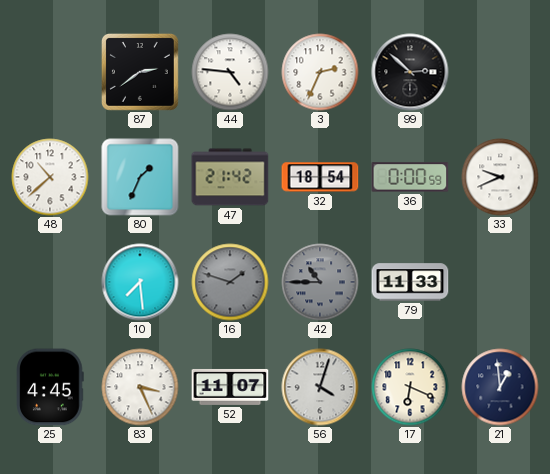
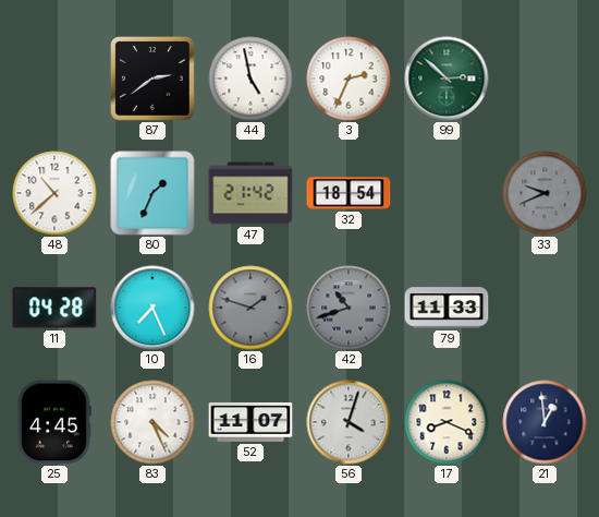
44: 4:46 -> 4:58
99 dial: black -> green
36: 0:00 -> none
33 dial: white -> grey
11: none -> 04:28
10: 7:29 -> 7:26
42: 10:45 -> 10:42
83: 3:26 -> 4:26
17: 6:19 -> 8:19
